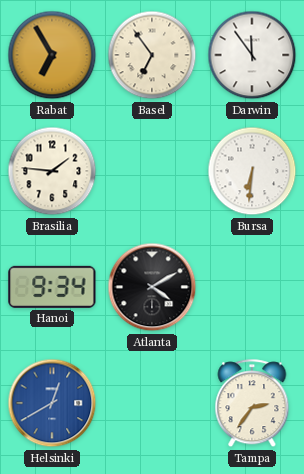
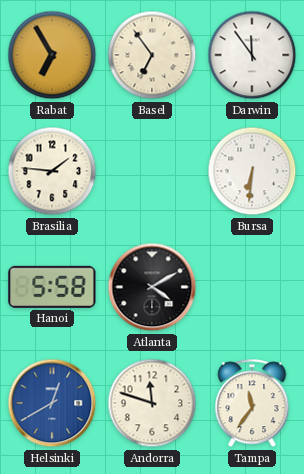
Hanoi: 9:34 -> 5:58
Andorra: none -> 11:48
Tampa: 2:36 -> 11:36
